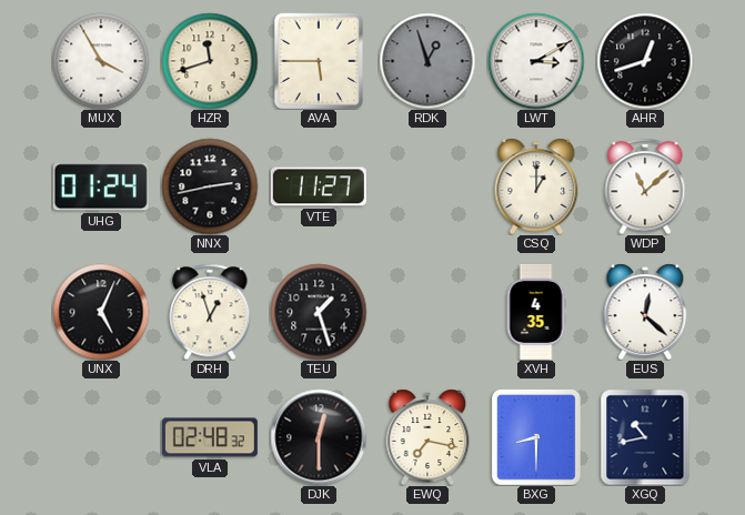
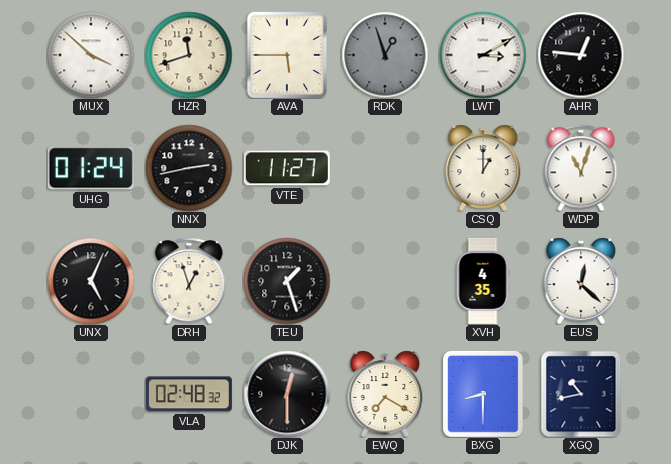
MUX: 3:55 -> 3:52
AHR: 12:42 -> 12:46
WDP: 11:08 -> 11:03
EWQ: 7:17 -> 7:20
